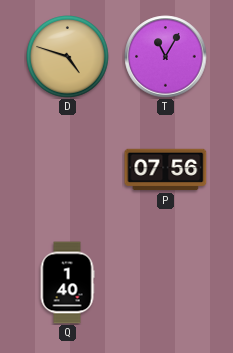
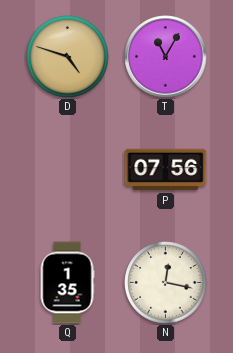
Q: 1:40 -> 1:35
N: none -> 12:17
